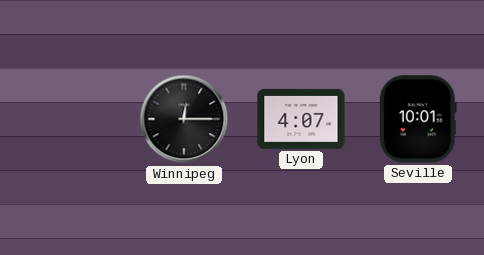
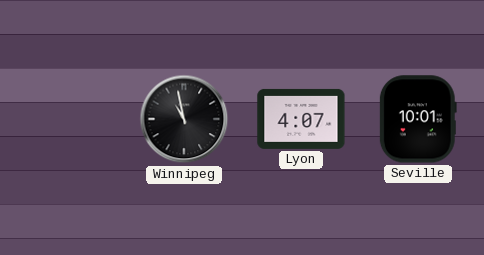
Winnipeg: 12:15 -> 10:58
